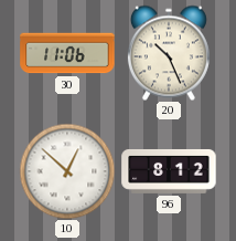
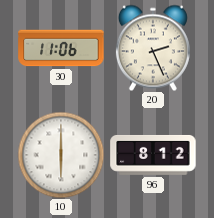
20: 10:26 -> 2:26
10: 12:52 -> 6:00
